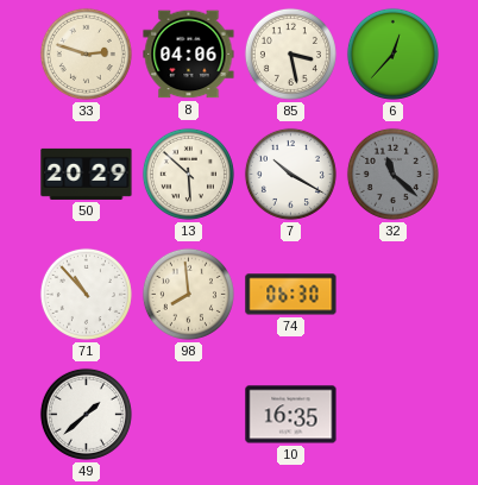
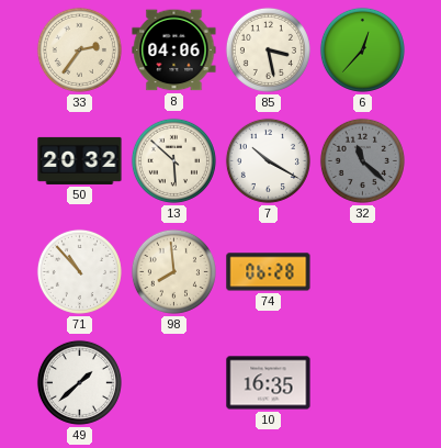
33: 2:48 -> 2:36
50: 20:29 -> 20:32
74: 06:30 -> 06:28
